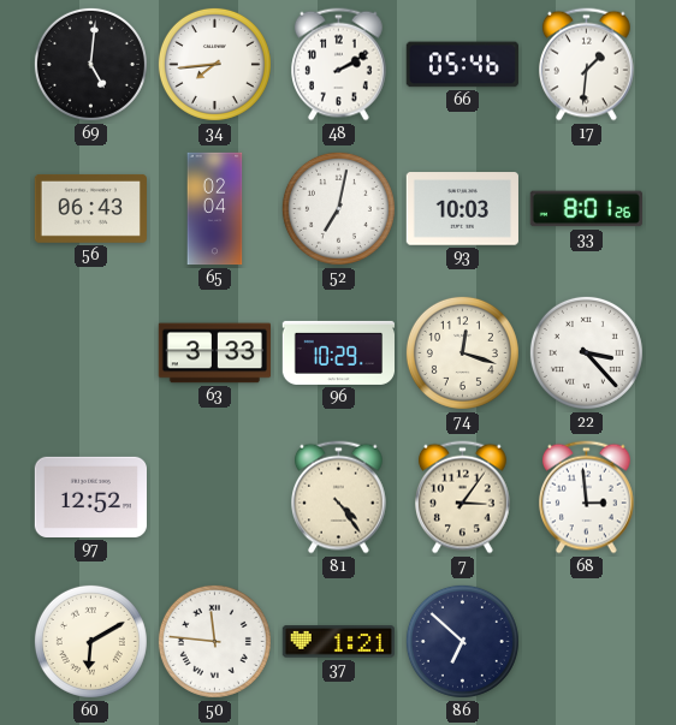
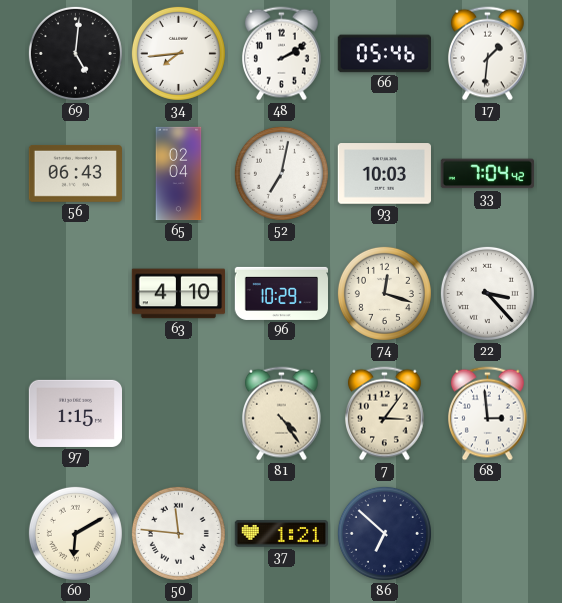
33: 8:01 -> 7:04
63: 3:33 -> 4:10
97: 12:52 -> 1:15
